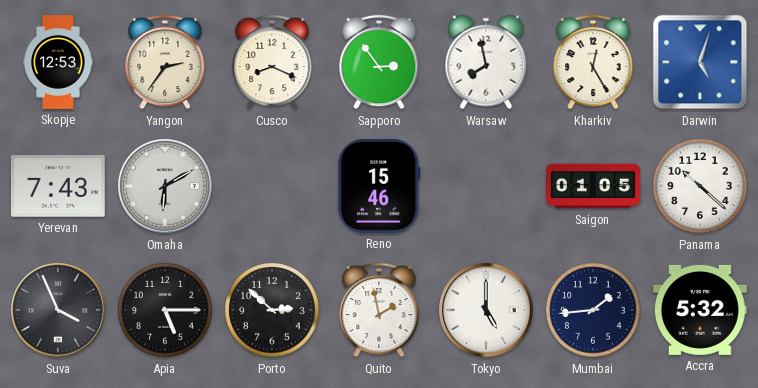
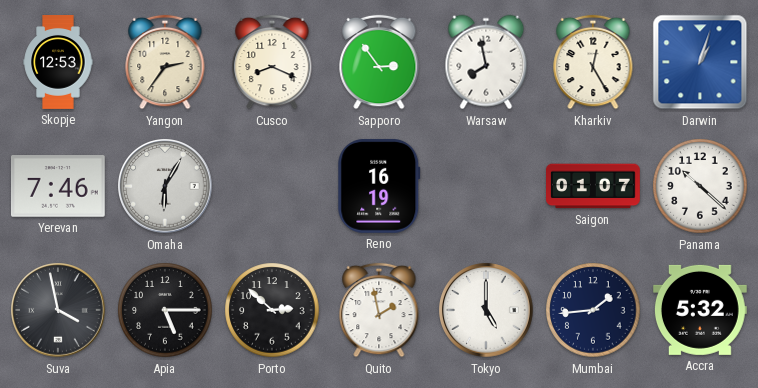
Darwin: 5:03 -> 1:03
Yerevan: 7:43 -> 7:46
Omaha: 6:10 -> 6:05
Reno: 15:46 -> 16:19
Saigon: 01:05 -> 01:07
Suva: 3:56 -> 3:58
